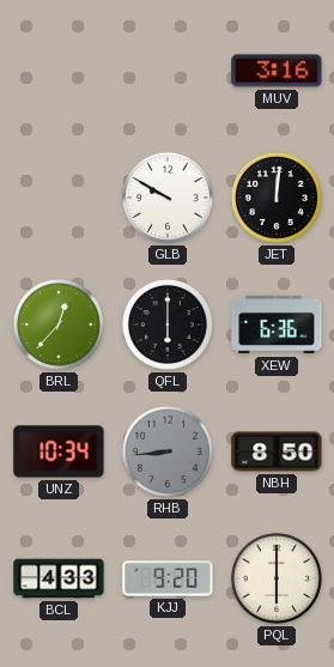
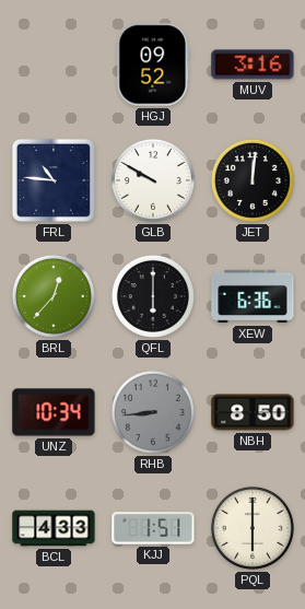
HGJ: none -> 09:52
FRL: none -> 10:46
KJJ: 9:20 -> 1:51
